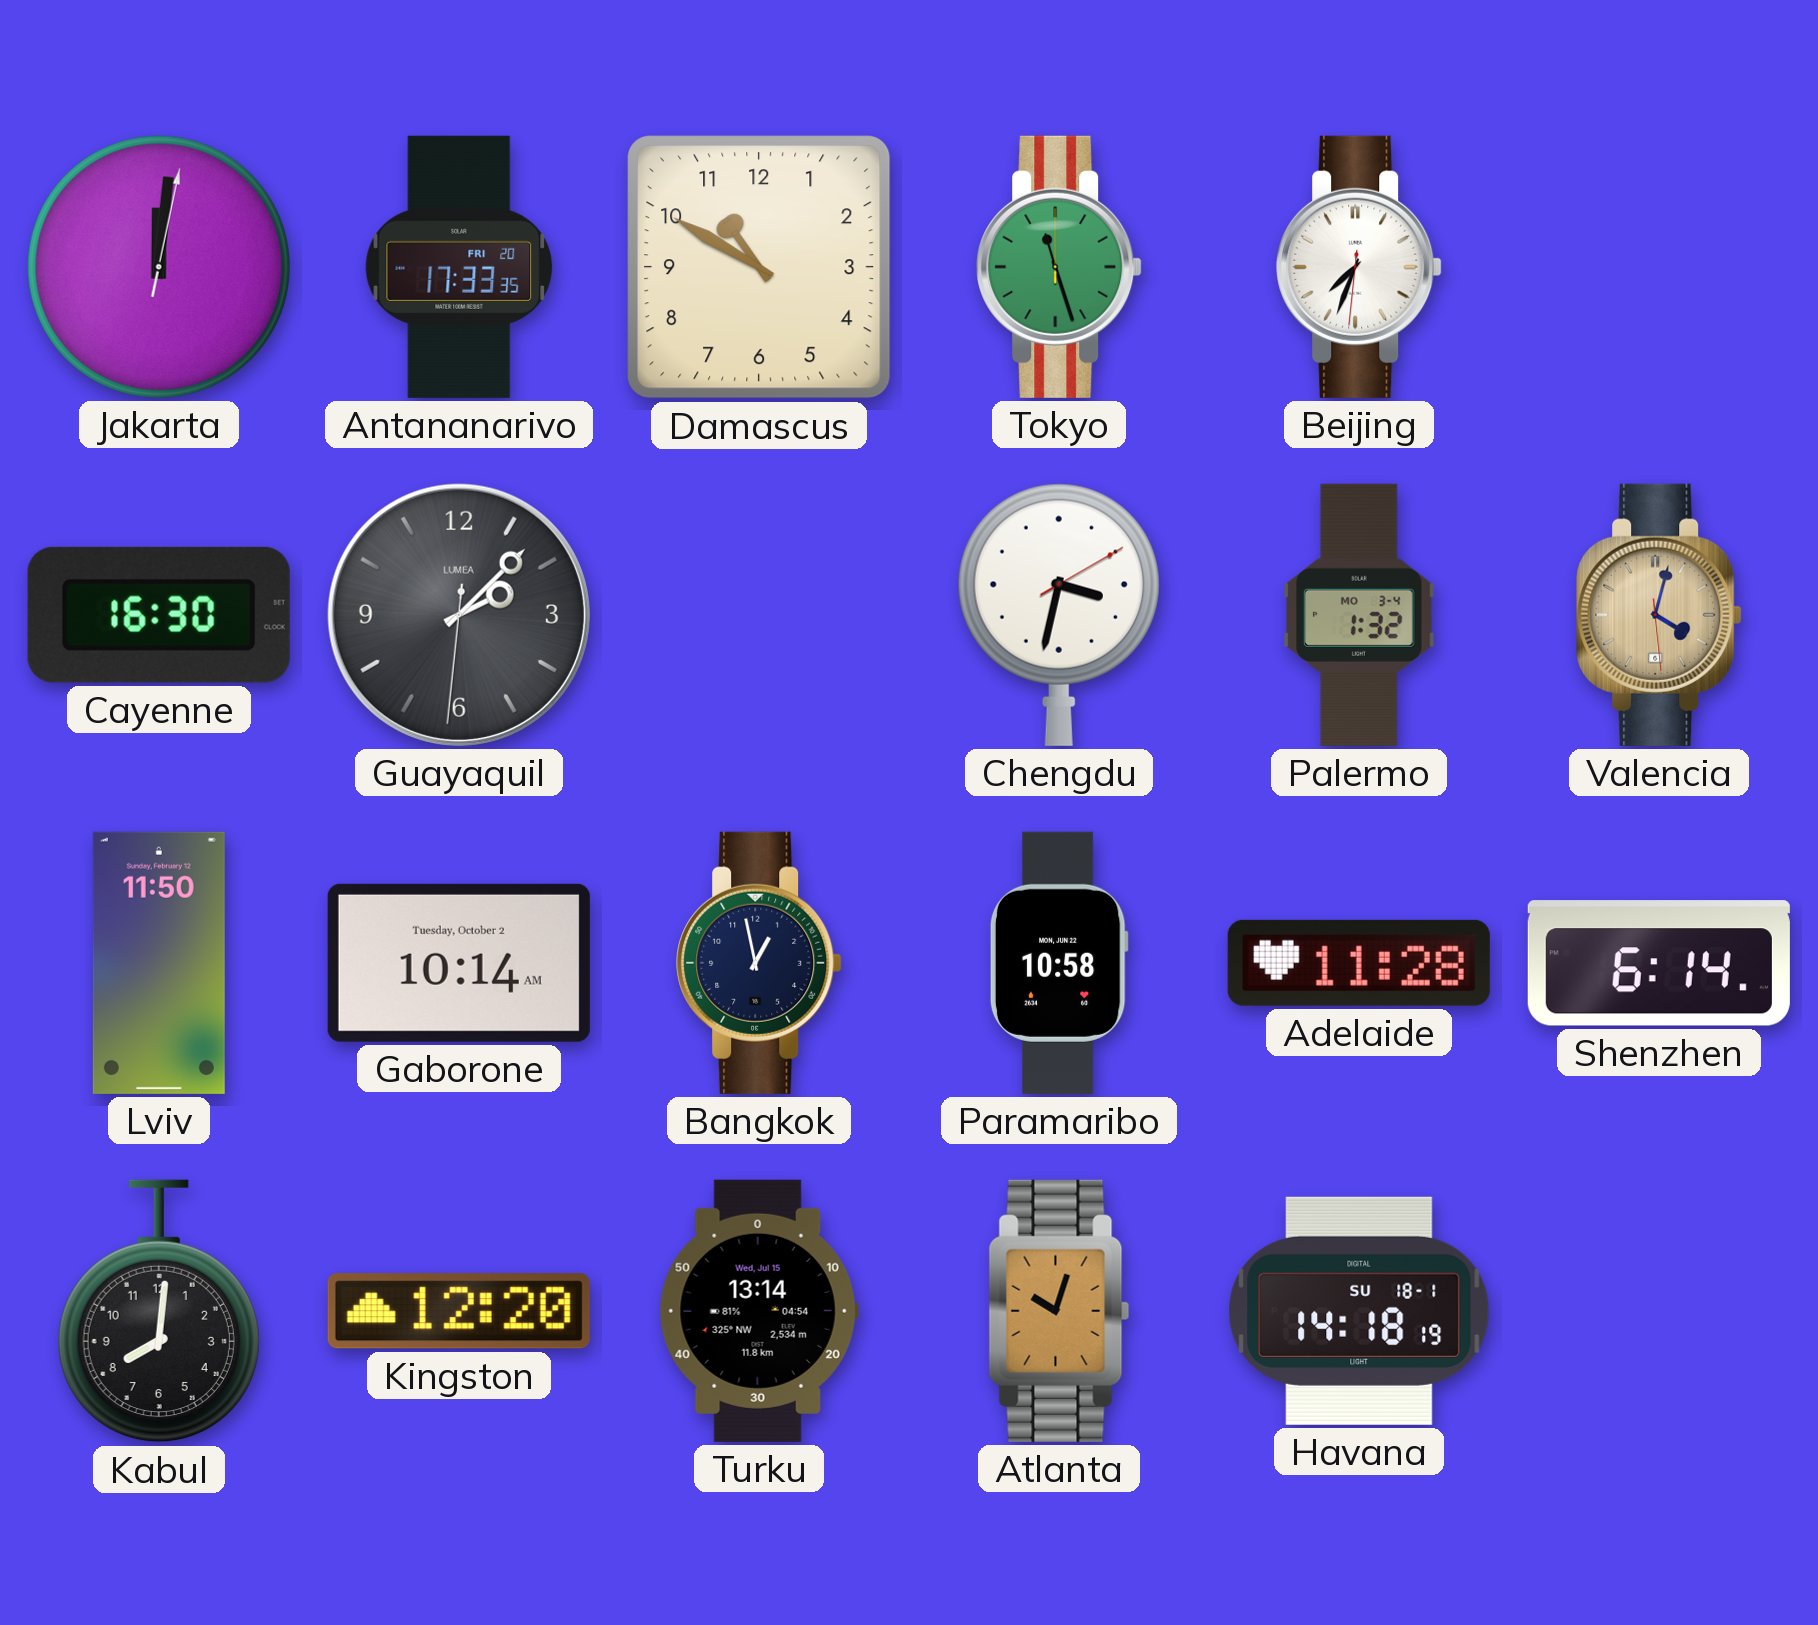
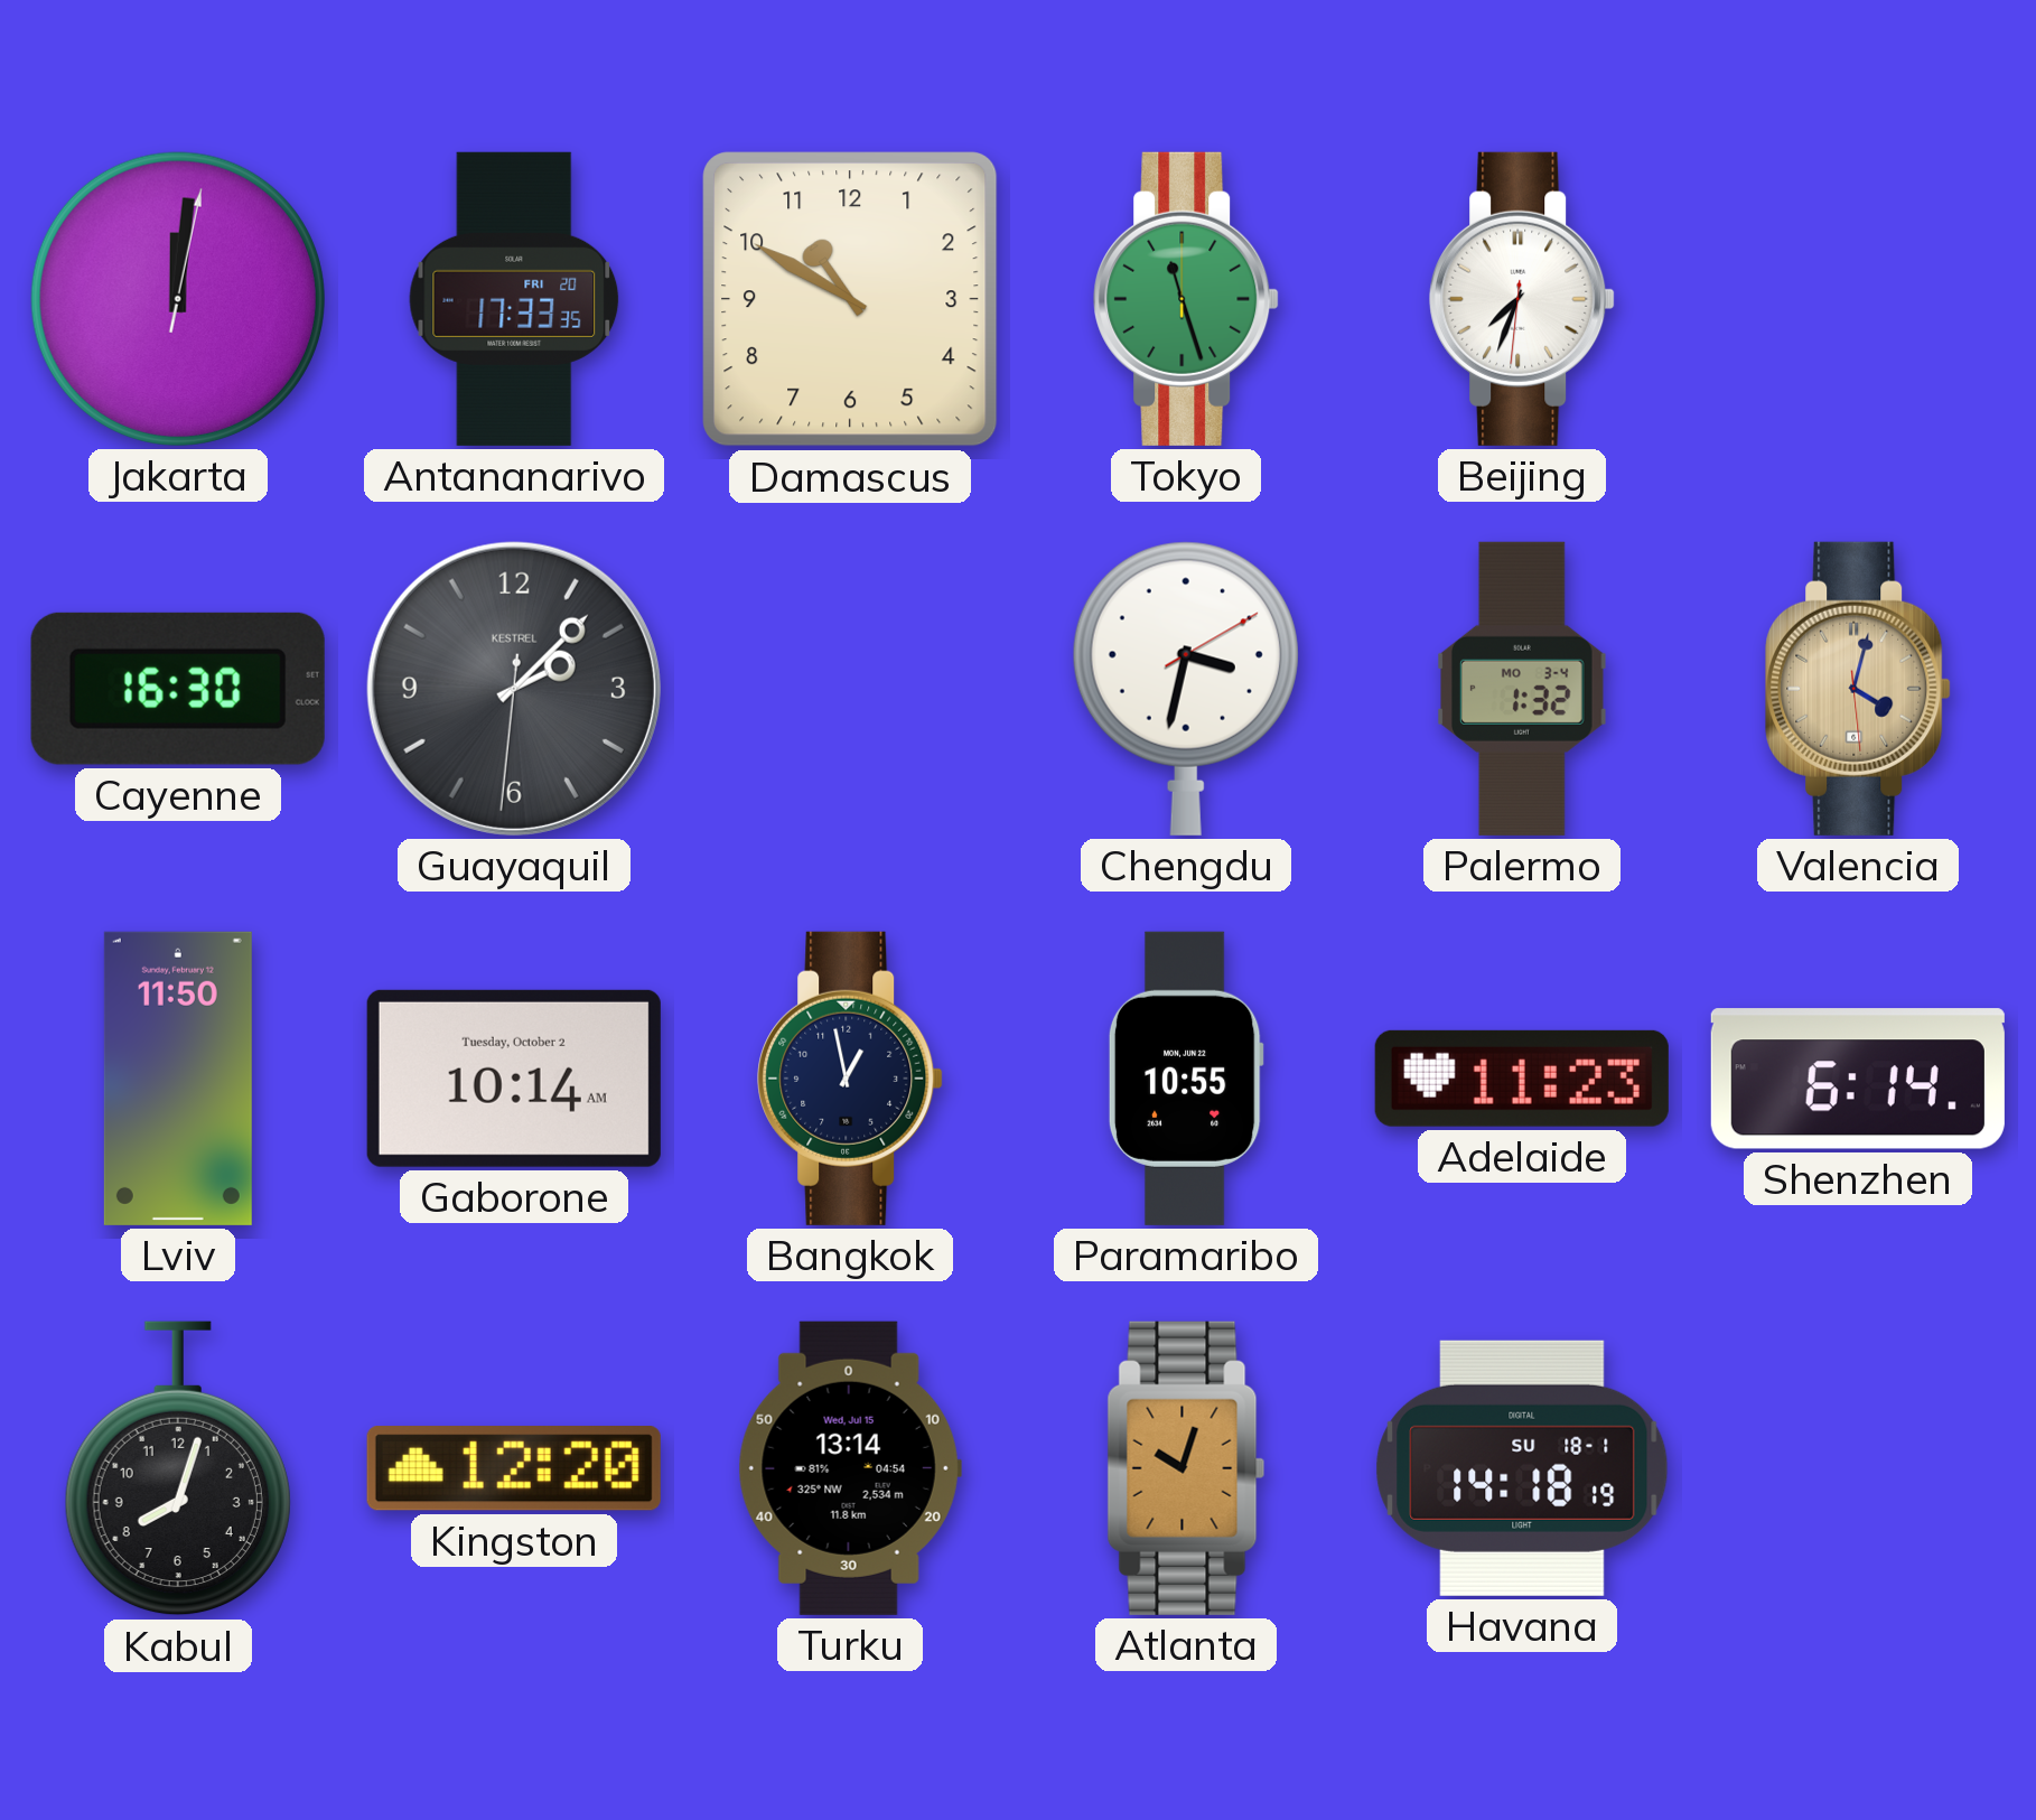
Guayaquil brand: LUMEA -> KESTREL
Paramaribo: 10:58 -> 10:55
Adelaide: 11:28 -> 11:23
Kabul: 8:01 -> 8:03
